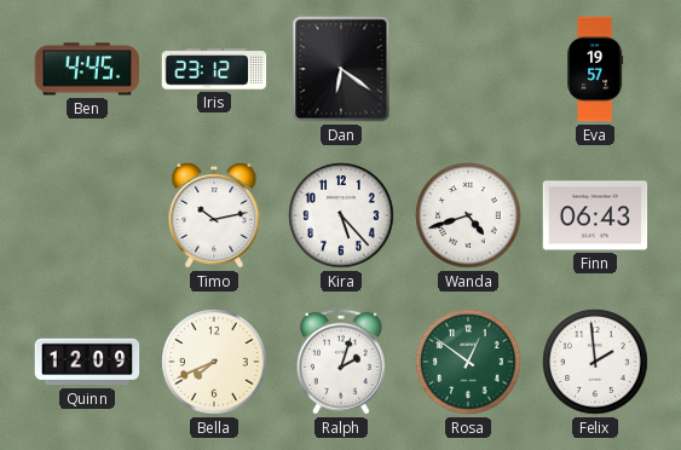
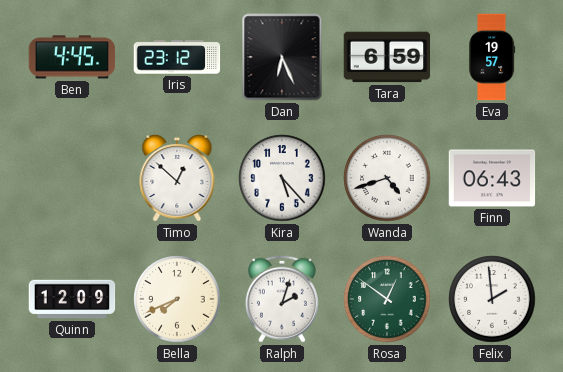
Dan: 6:21 -> 6:26
Tara: none -> 6:59
Timo: 10:13 -> 12:52
